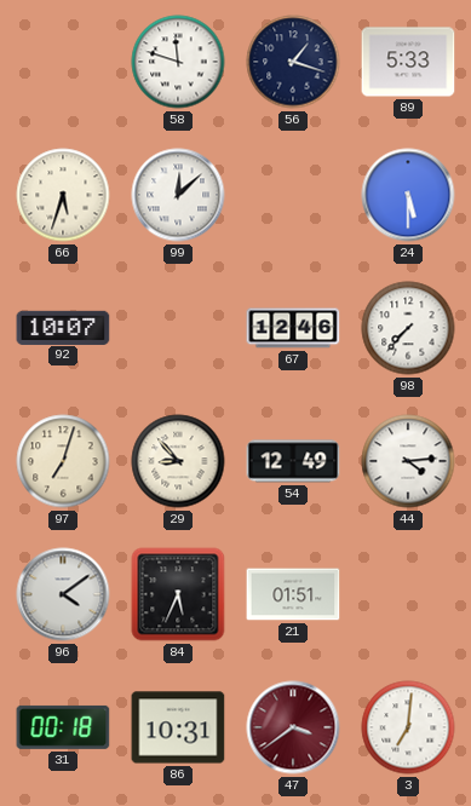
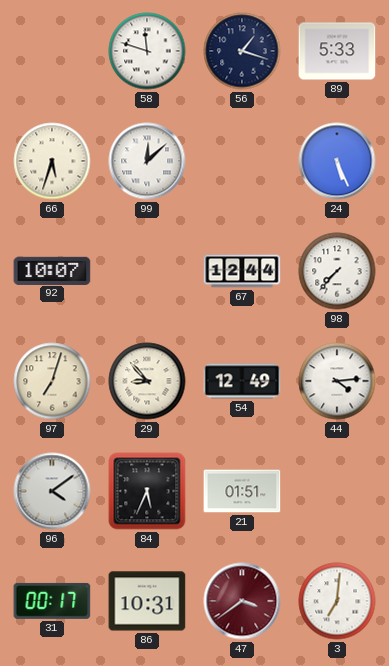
24: 5:30 -> 5:26
67: 12:46 -> 12:44
31: 00:18 -> 00:17
